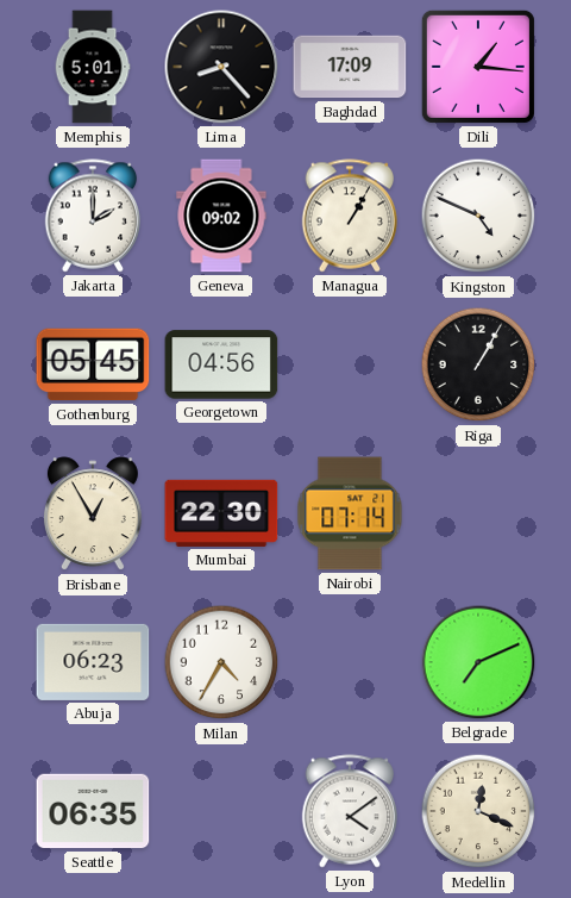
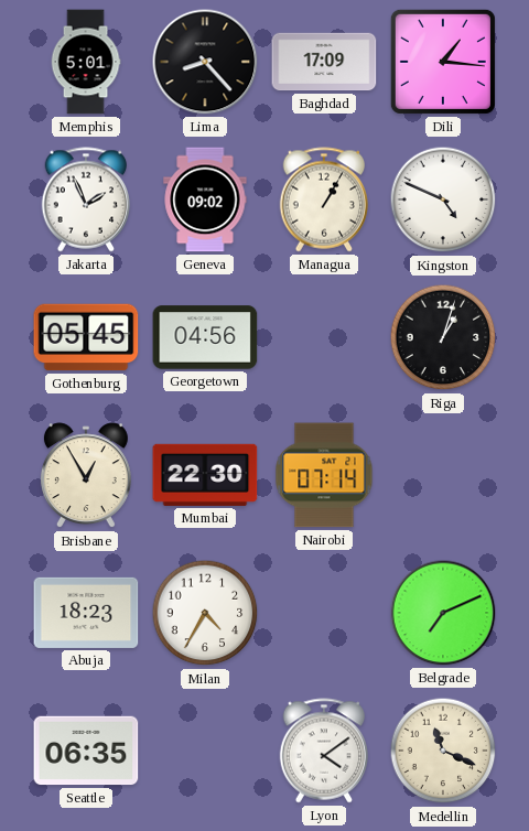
Jakarta: 2:00 -> 1:56
Riga: 1:05 -> 1:03
Abuja: 06:23 -> 18:23
Medellin: 12:19 -> 11:19
